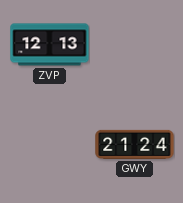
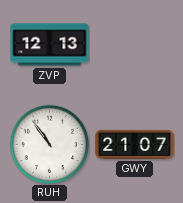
RUH: none -> 10:54
GWY: 21:24 -> 21:07
